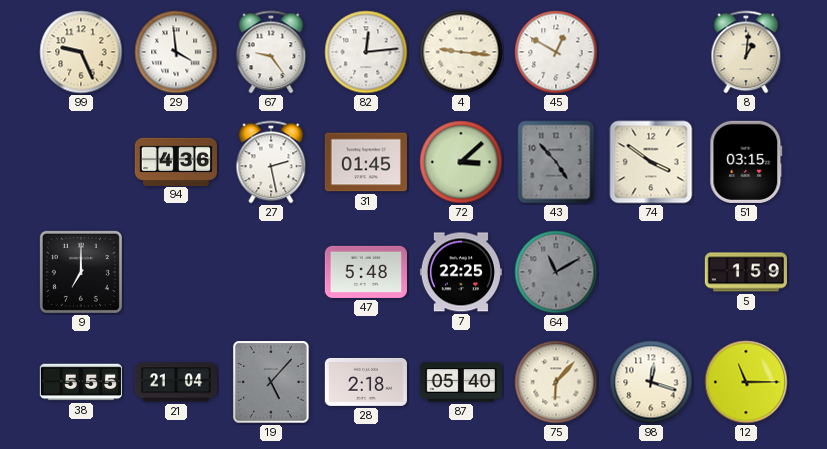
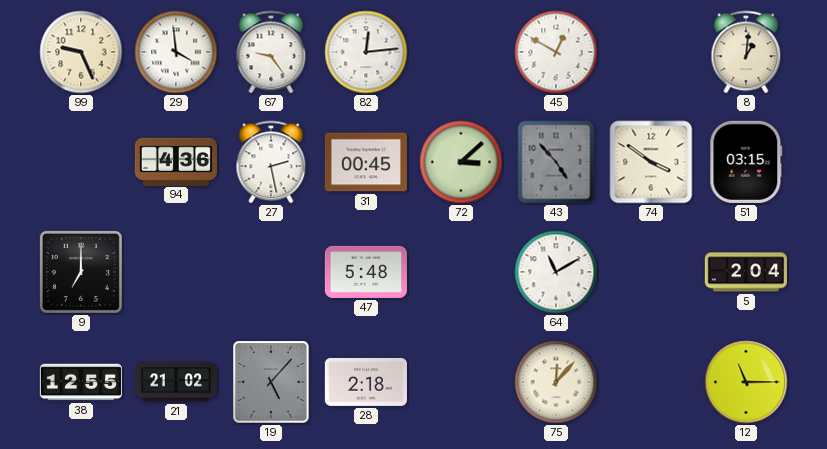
4: 9:16 -> none
31: 01:45 -> 00:45
7: 22:25 -> none
64 dial: grey -> white
5: 1:59 -> 2:04
38: 5:55 -> 12:55
21: 21:04 -> 21:02
87: 05:40 -> none
75: 6:07 -> 12:07
98: 12:18 -> none
